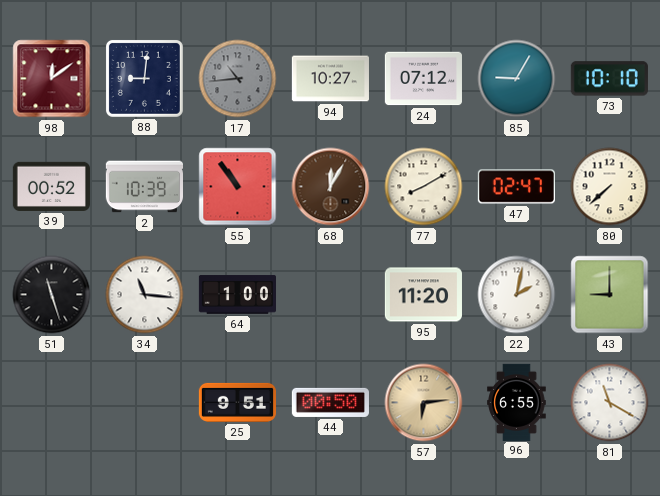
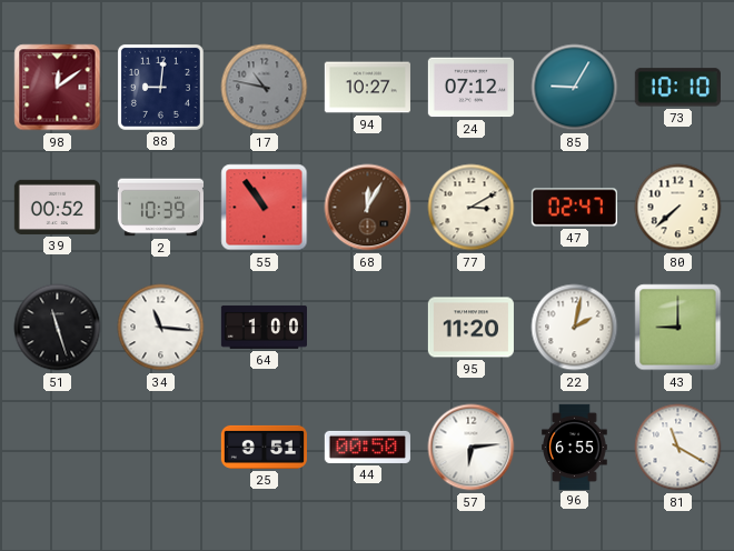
17: 10:44 -> 10:47
77: 8:10 -> 3:10
57 dial: champagne -> white
